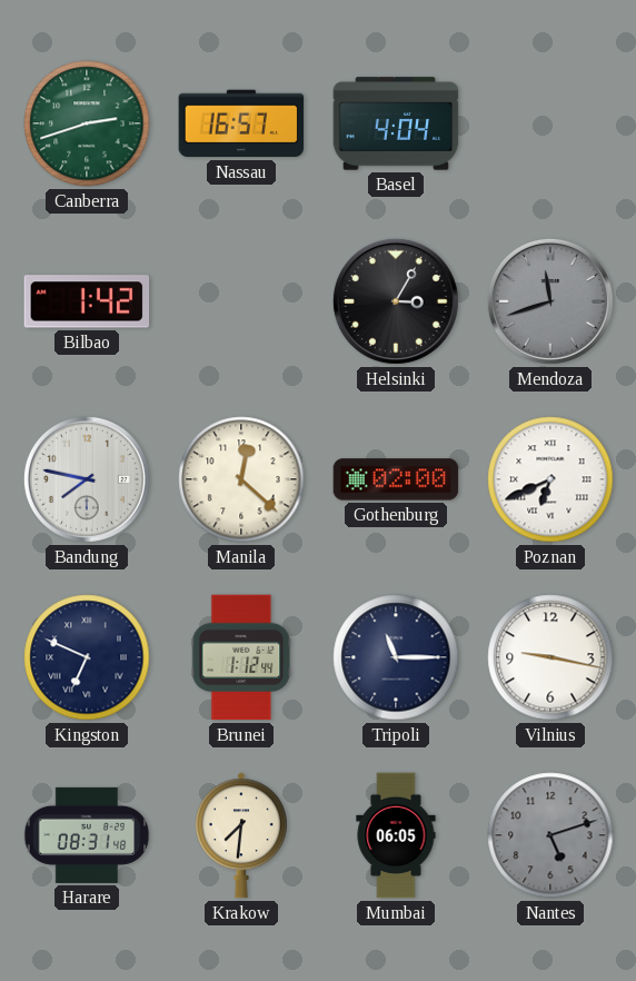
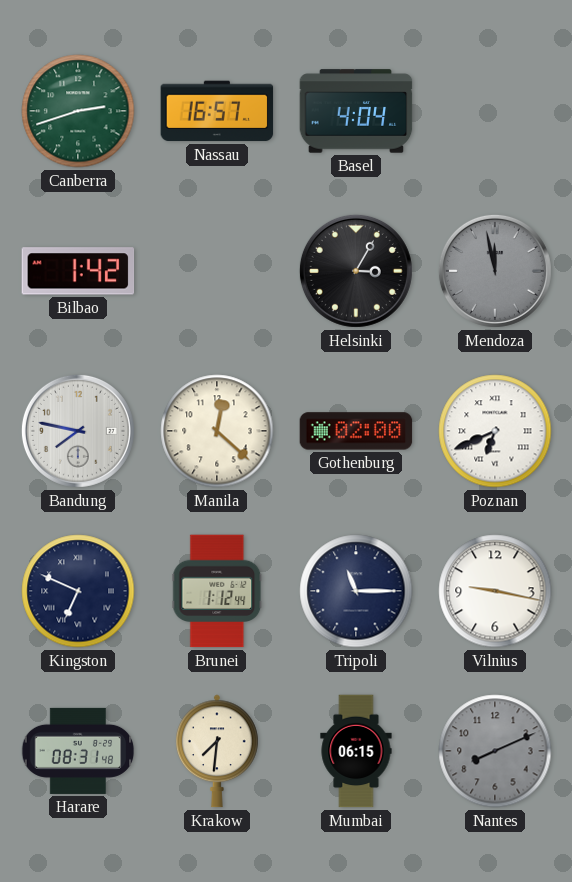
Mendoza: 11:42 -> 11:58
Mumbai: 06:05 -> 06:15
Nantes: 5:12 -> 8:11
